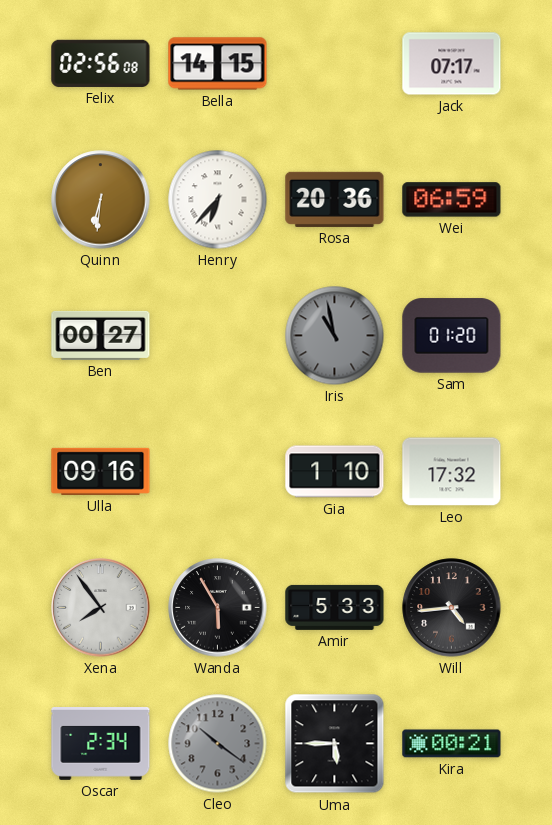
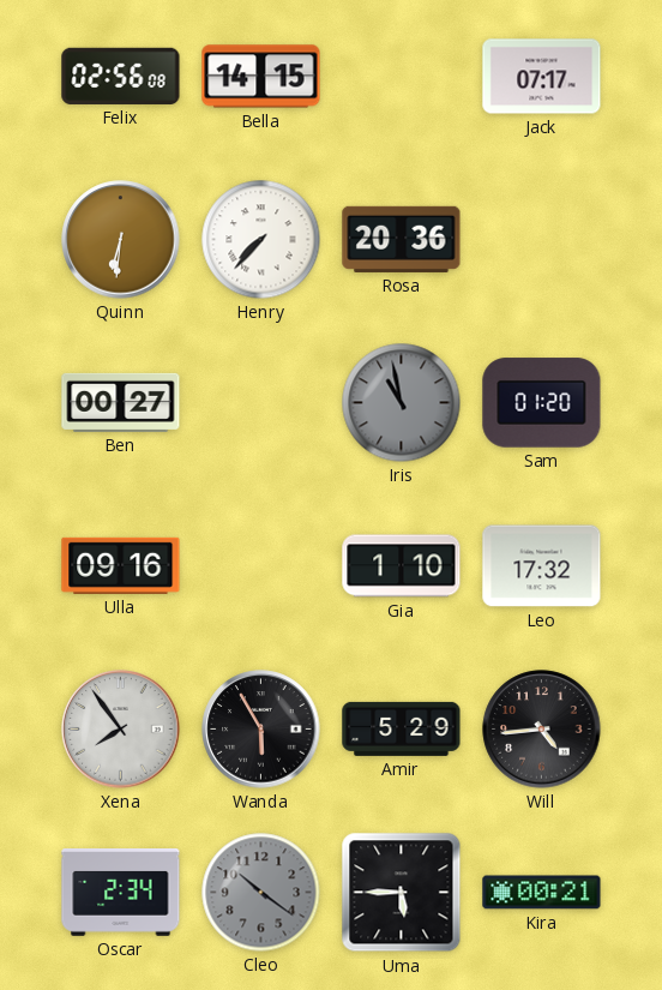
Henry: 6:37 -> 7:37
Wei: 06:59 -> none
Amir: 5:33 -> 5:29
